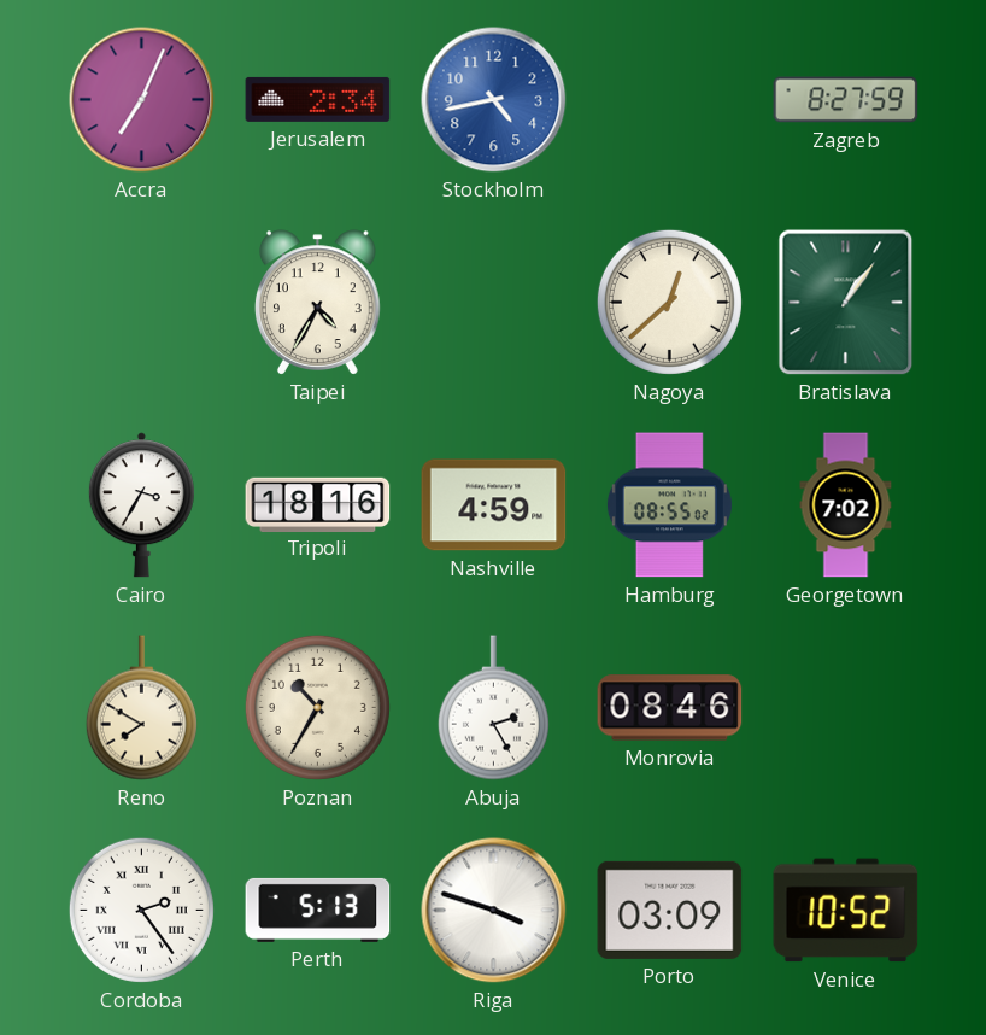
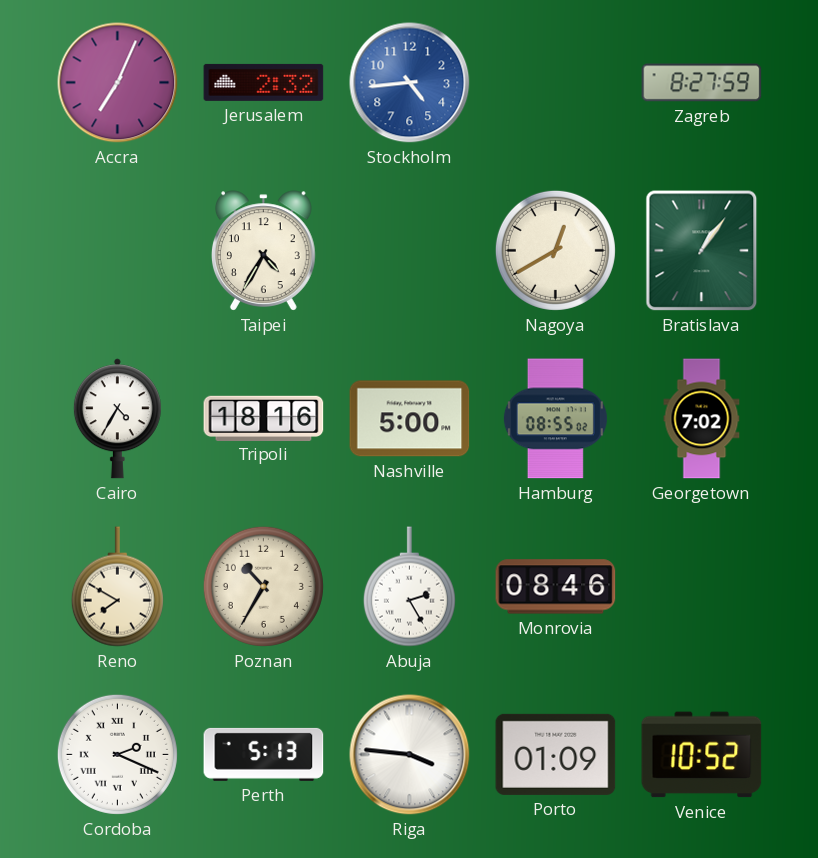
Jerusalem: 2:34 -> 2:32
Stockholm: 4:43 -> 4:44
Nagoya: 12:38 -> 12:40
Cairo: 3:35 -> 4:35
Nashville: 4:59 -> 5:00
Cordoba: 2:24 -> 2:19
Riga: 3:48 -> 3:46
Porto: 03:09 -> 01:09
